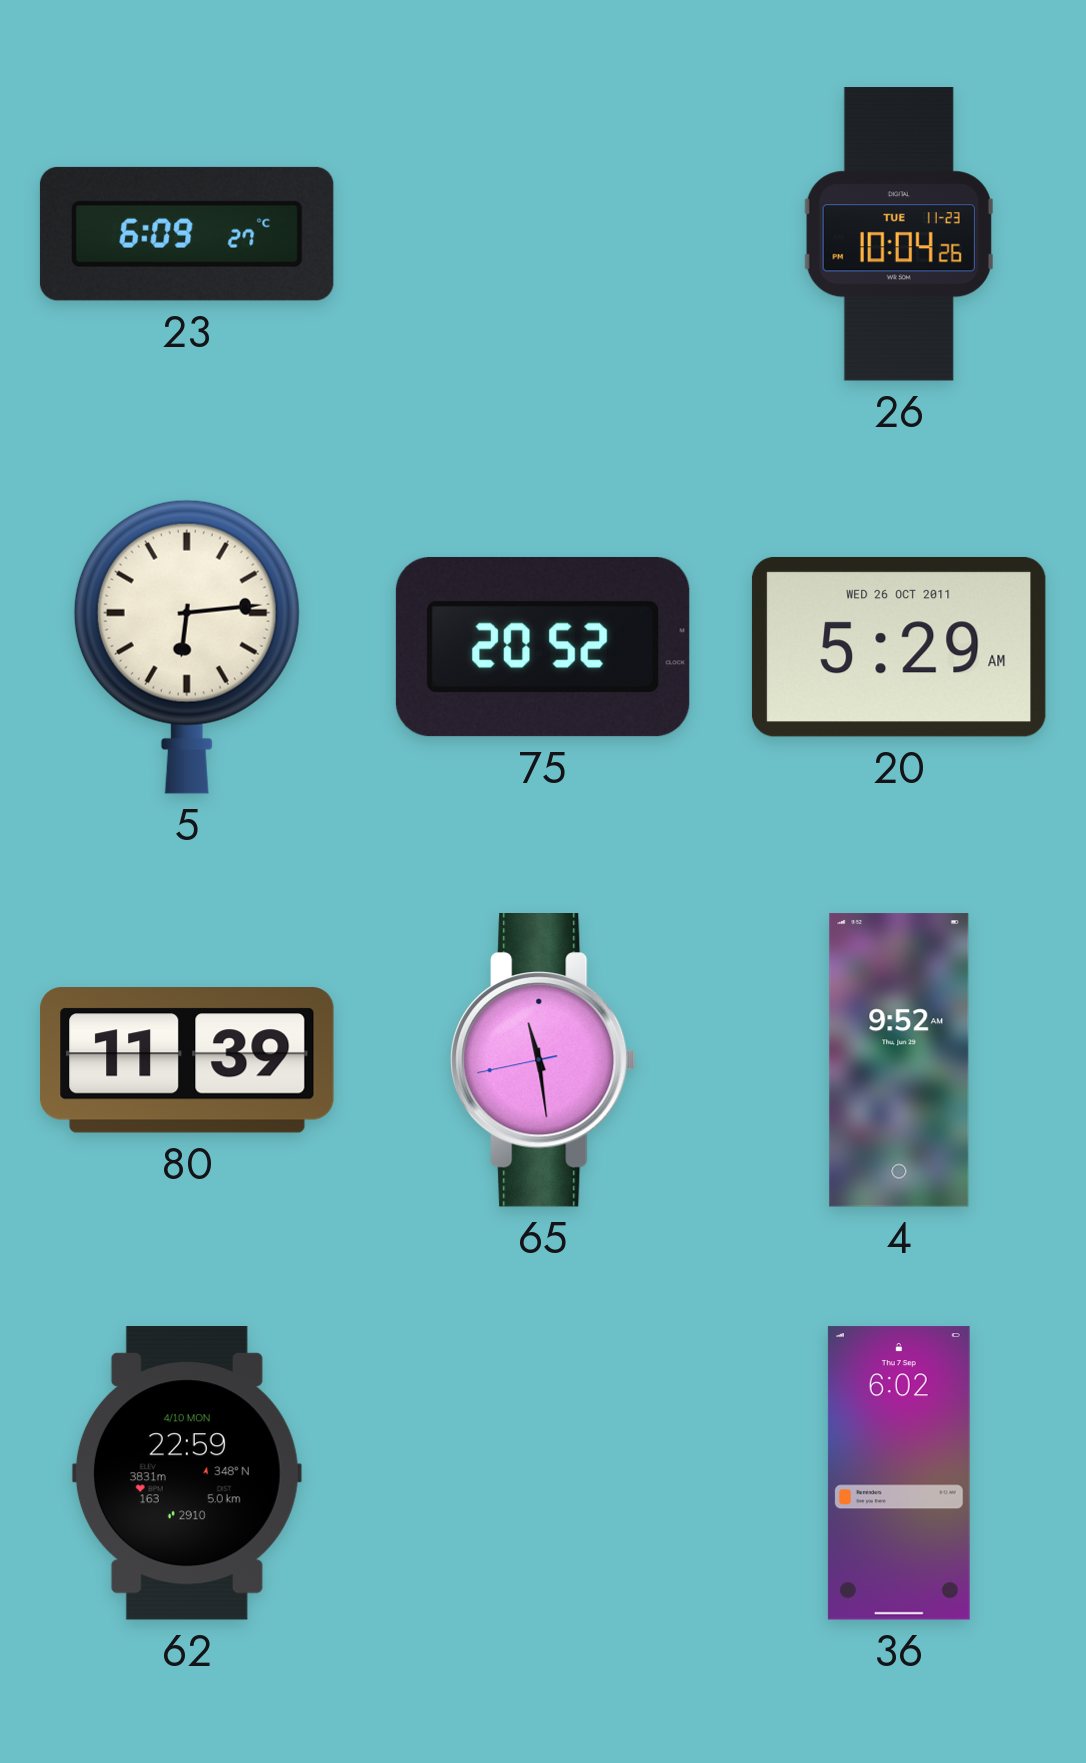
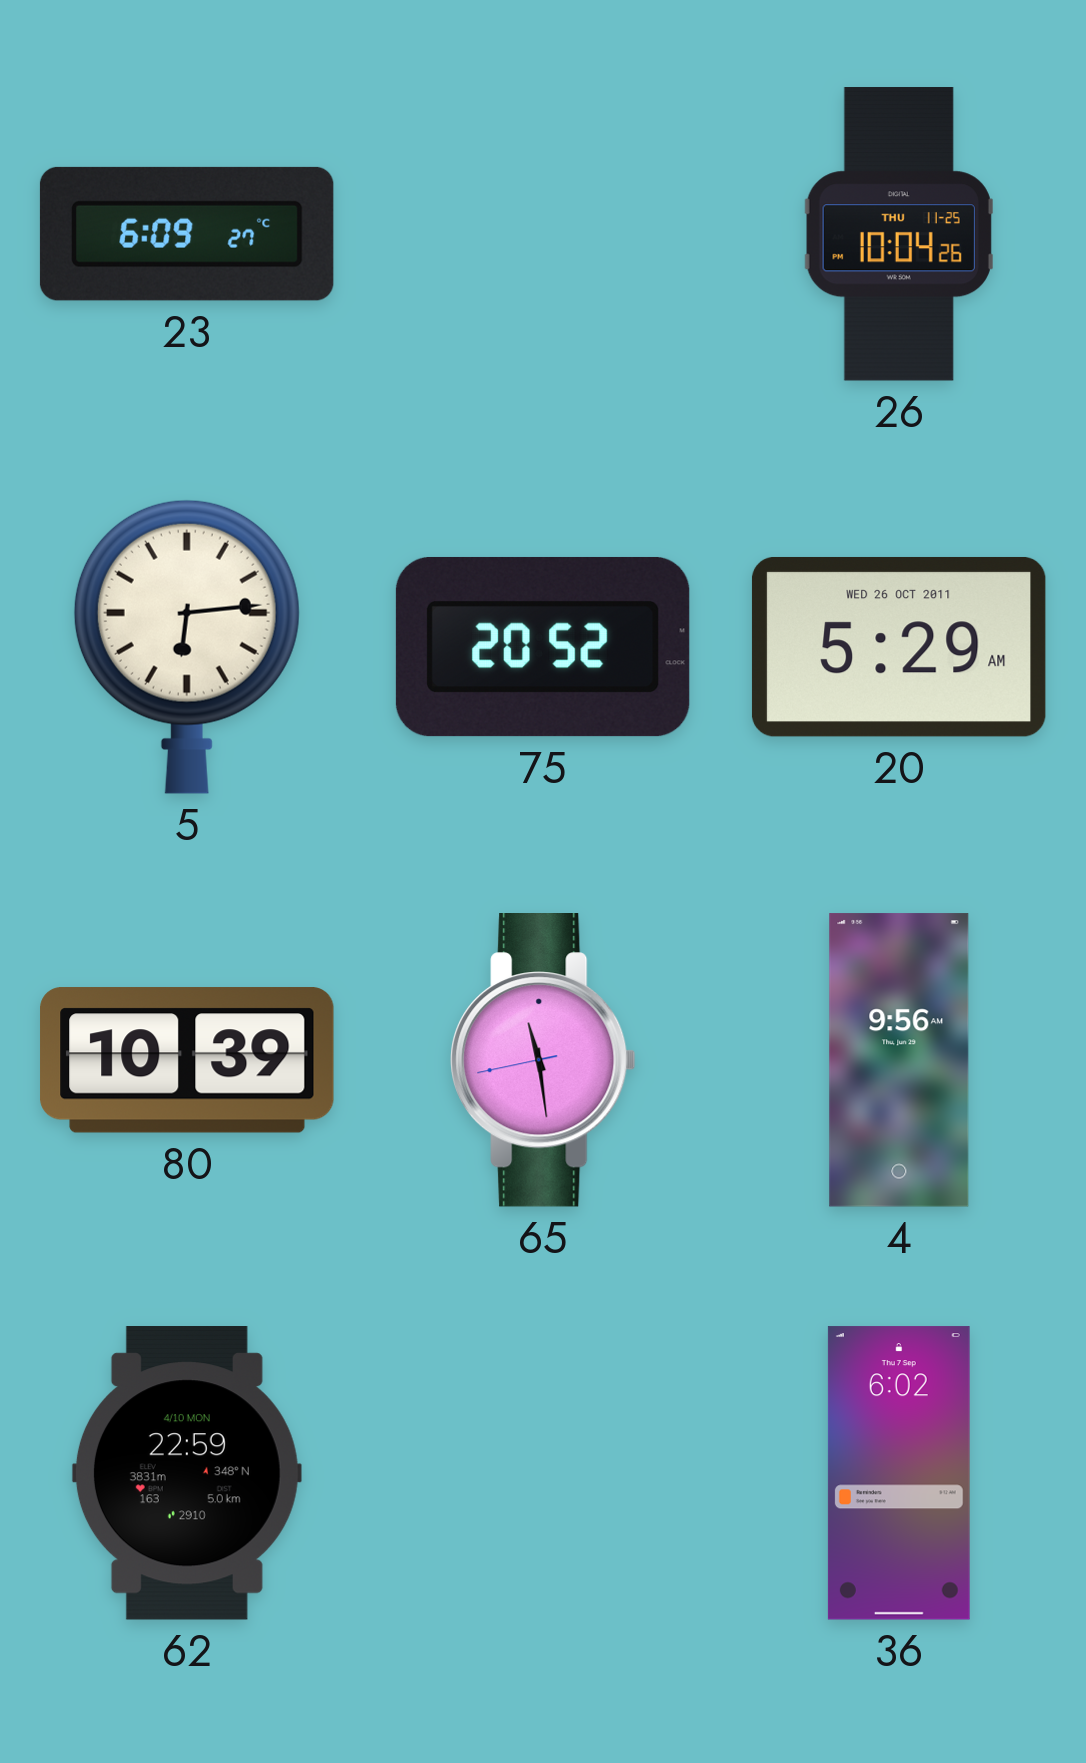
26 date: TUE 11-23 -> THU 11-25
80: 11:39 -> 10:39
4: 9:52 -> 9:56
